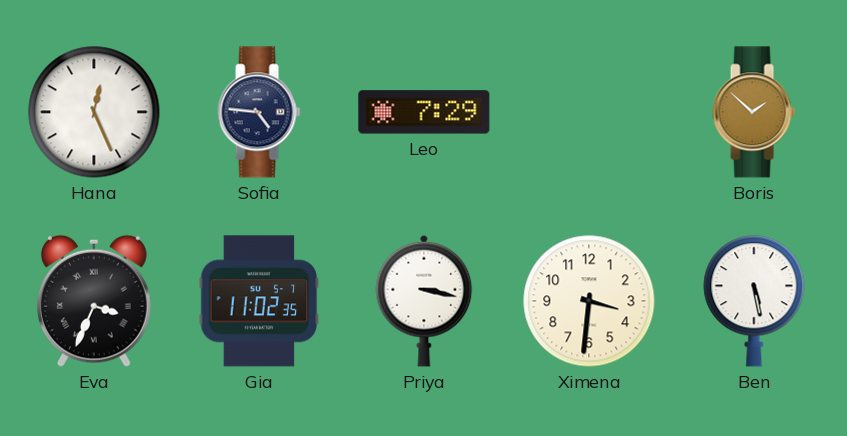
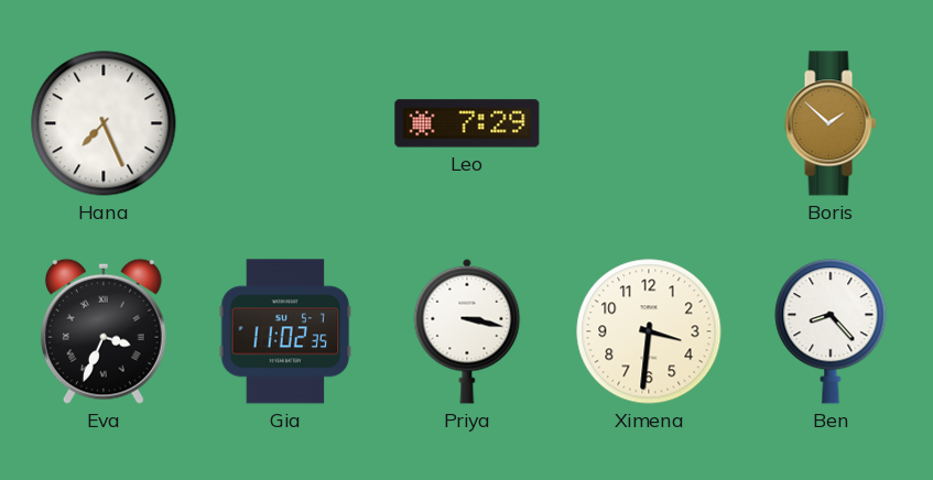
Hana: 12:26 -> 7:26
Sofia: 4:46 -> none
Ben: 5:28 -> 8:23
